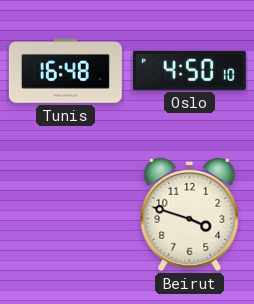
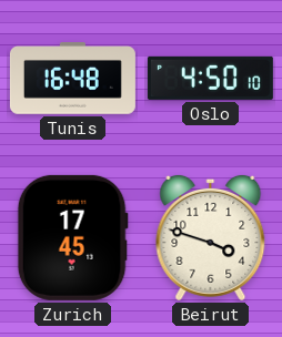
Zurich: none -> 17:45
